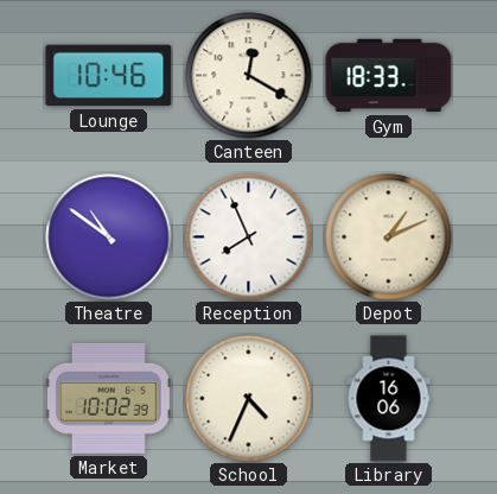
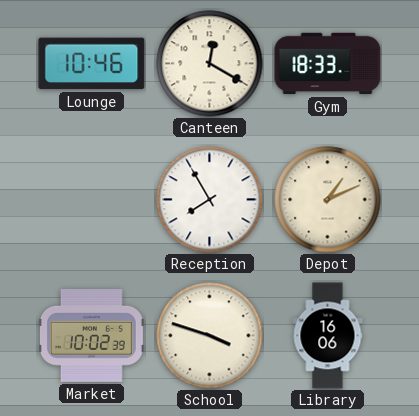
Theatre: 10:51 -> none
Reception: 7:56 -> 7:55
School: 4:34 -> 3:48
